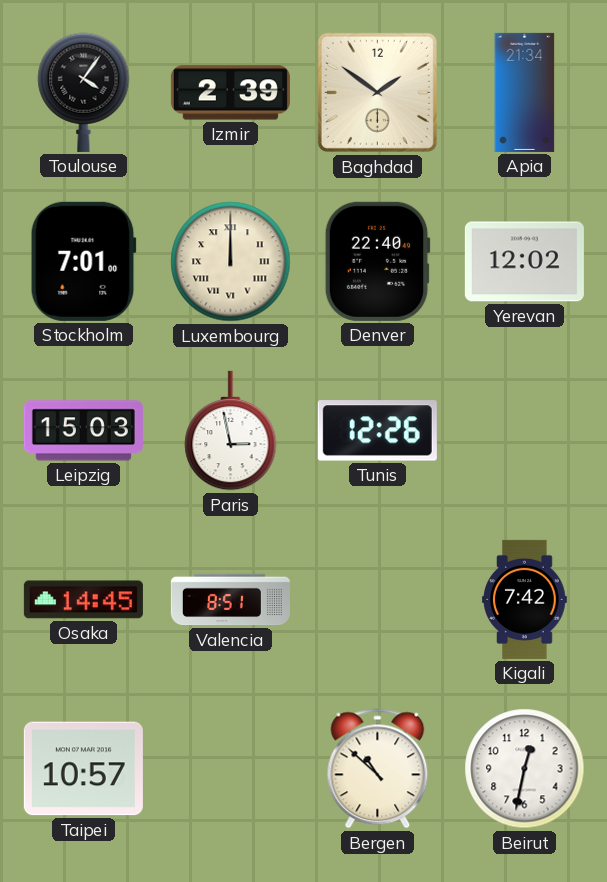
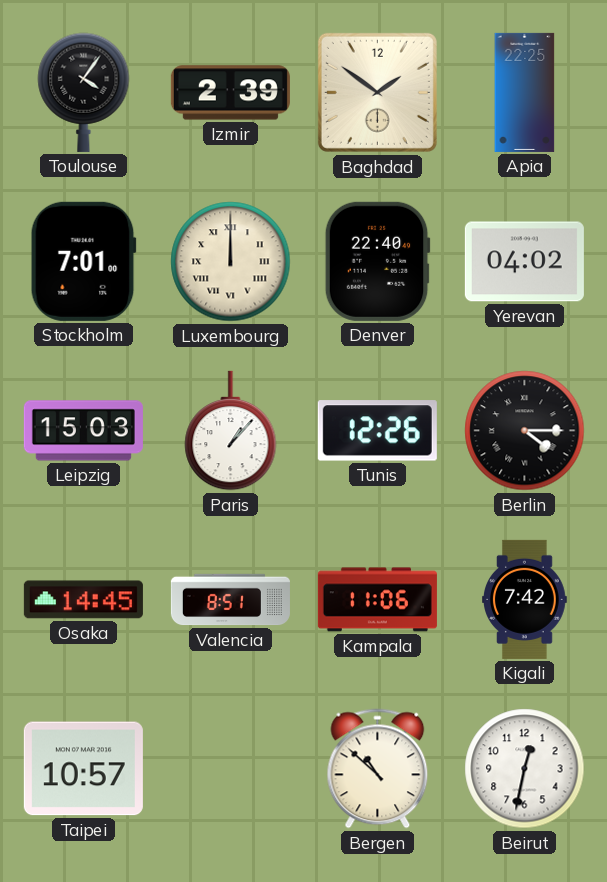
Apia: 21:34 -> 22:25
Yerevan: 12:02 -> 04:02
Paris: 2:58 -> 1:07
Berlin: none -> 4:15
Kampala: none -> 11:06
